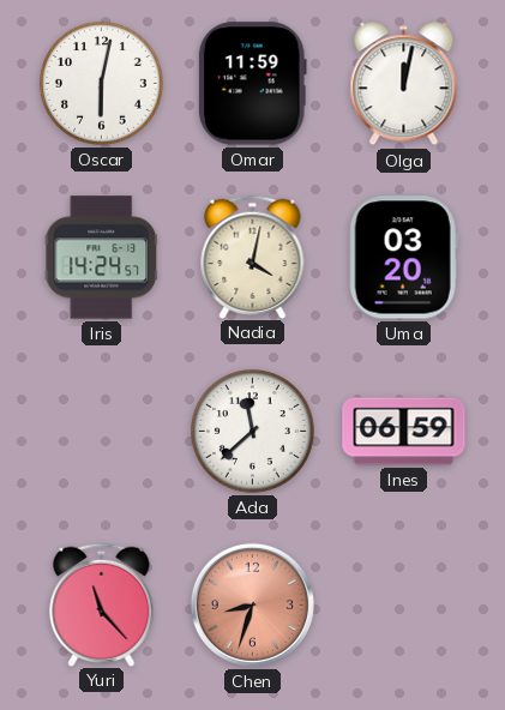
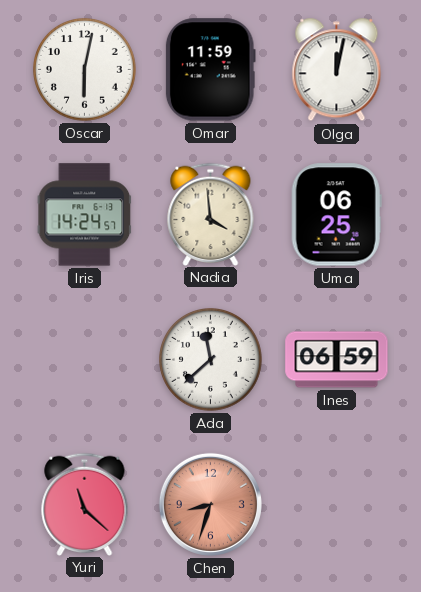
Nadia: 4:02 -> 3:59
Uma: 03:20 -> 06:25
Yuri: 11:23 -> 11:22
